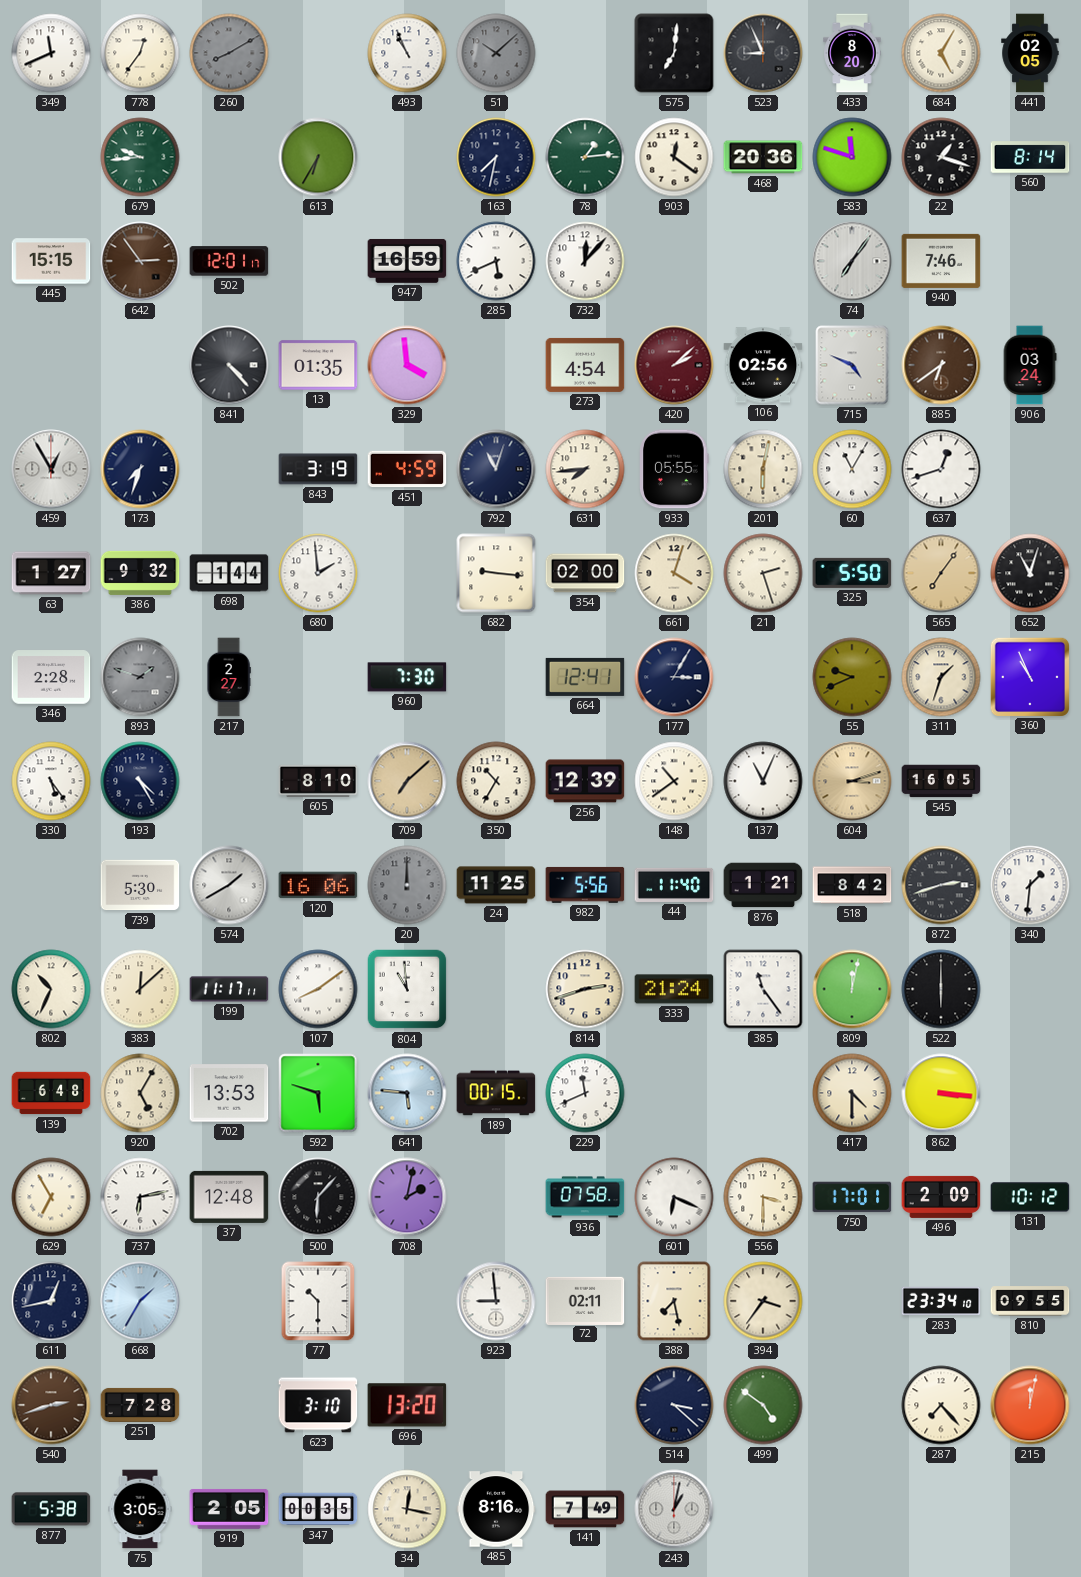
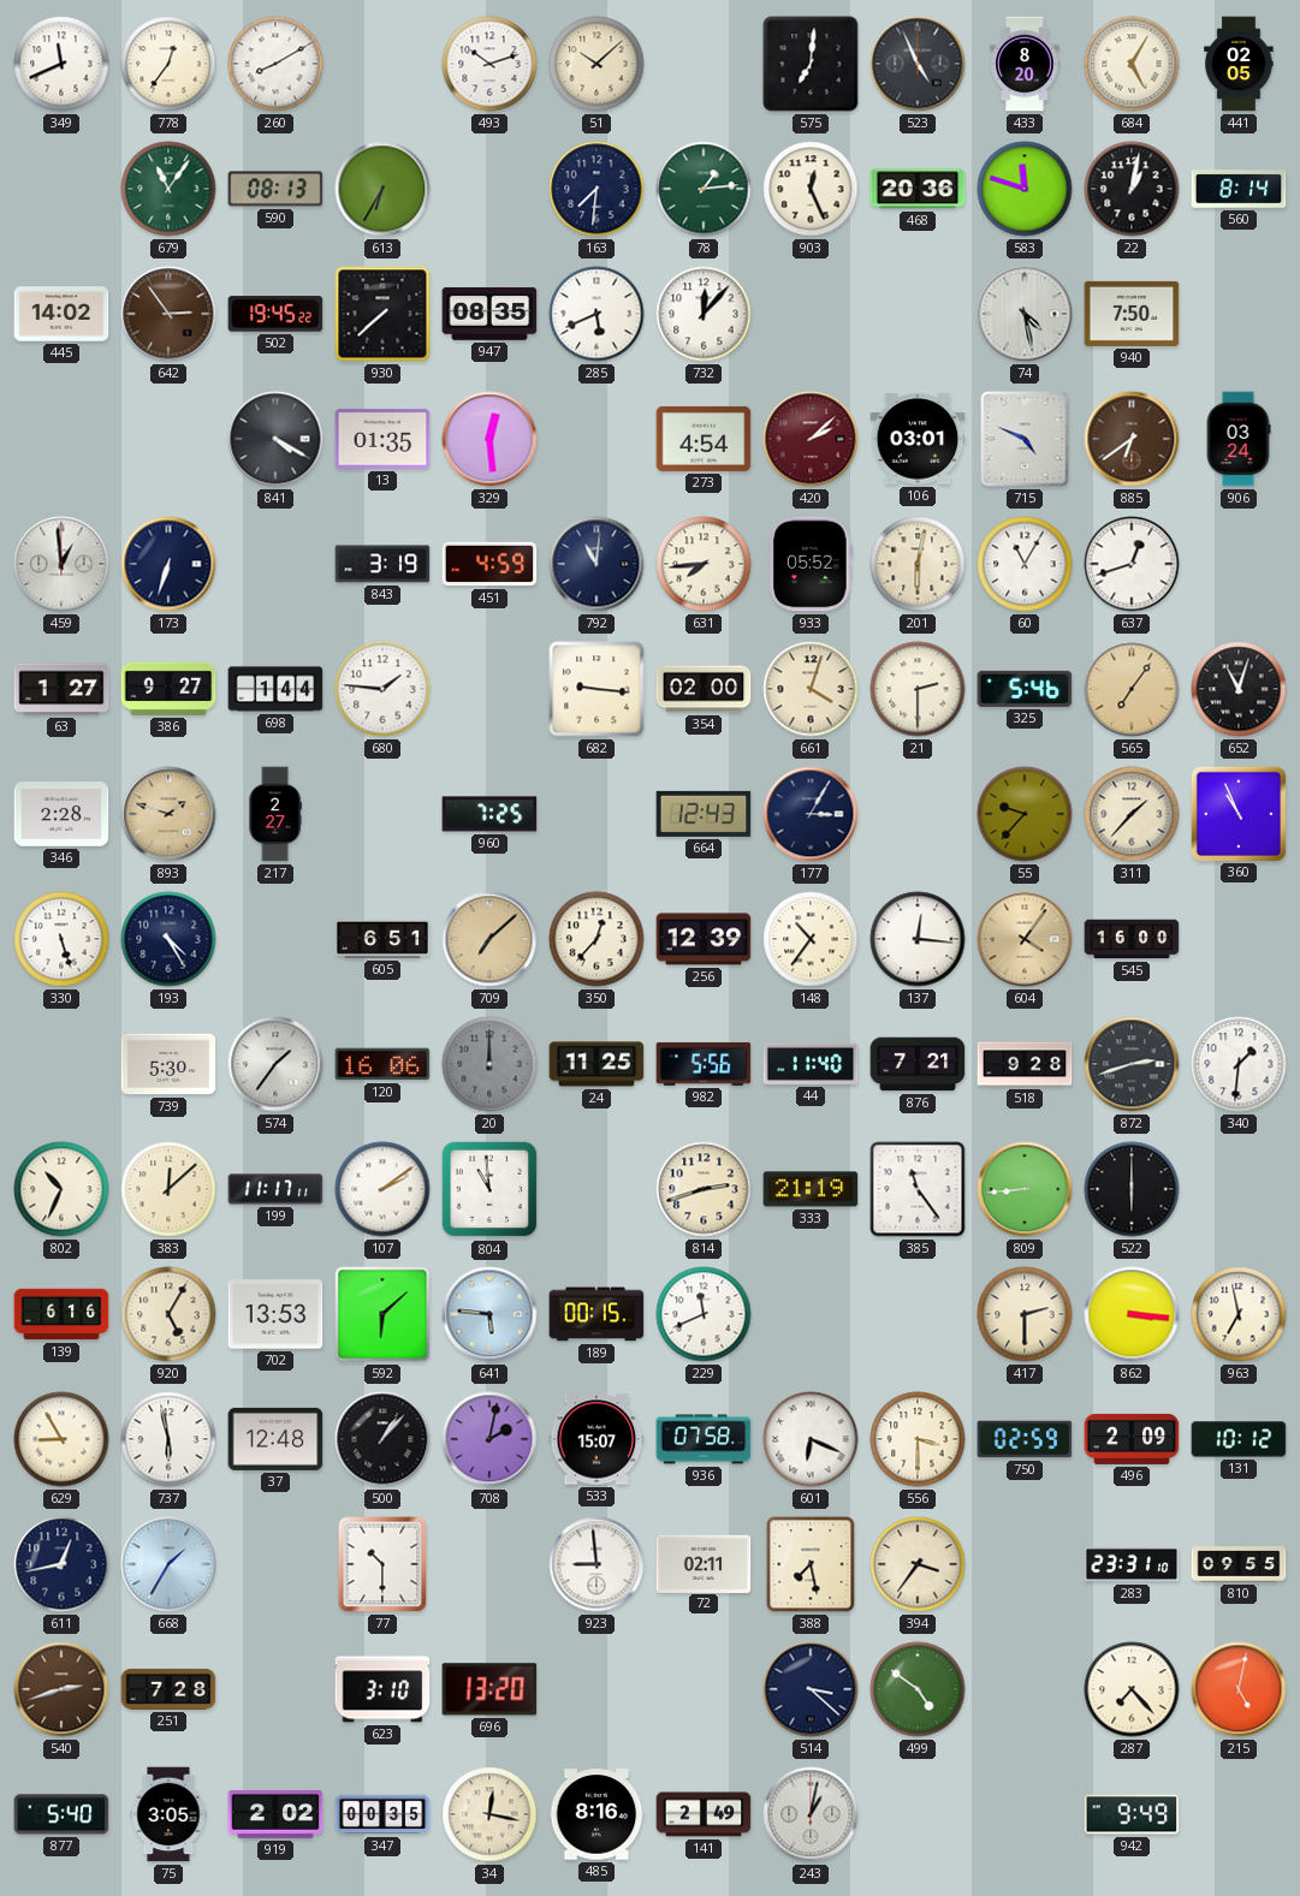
260 dial: grey -> white
493: 10:56 -> 10:12
51 dial: grey -> cream
523: 8:56 -> 4:56
679: 9:44 -> 11:06
590: none -> 08:13
163: 7:32 -> 7:31
903: 12:21 -> 12:26
22: 1:18 -> 1:02
445: 15:15 -> 14:02
502: 12:01 -> 19:45
930: none -> 7:38
947: 16:59 -> 08:35
74: 7:06 -> 4:28
940: 7:46 -> 7:50
841: 4:23 -> 4:20
329: 3:59 -> 12:29
106: 02:56 -> 03:01
459: 12:55 -> 12:59
173: 7:33 -> 6:33
792: 11:03 -> 11:01
933: 05:55 -> 05:52
386: 9:32 -> 9:27
680: 1:59 -> 1:46
21: 2:27 -> 2:30
325: 5:50 -> 5:46
893 dial: grey -> champagne
960: 7:30 -> 7:25
664: 12:41 -> 12:43
55: 9:41 -> 9:37
311: 1:33 -> 1:37
330: 5:24 -> 5:27
605: 8:10 -> 6:51
350: 10:35 -> 12:37
148: 10:39 -> 10:36
137: 11:04 -> 12:16
604: 3:12 -> 4:06
545: 16:05 -> 16:00
574: 1:40 -> 1:36
876: 1:21 -> 7:21
518: 8:42 -> 9:28
107: 8:09 -> 2:09
333: 21:24 -> 21:19
809: 12:02 -> 8:44
139: 6:48 -> 6:16
592: 5:48 -> 6:08
417: 4:30 -> 2:30
963: none -> 6:58
629: 6:55 -> 8:55
737: 6:13 -> 5:58
500: 6:07 -> 1:07
533: none -> 15:07
750: 17:01 -> 02:59
283: 23:34 -> 23:31
215: 12:02 -> 5:02
877: 5:38 -> 5:40
919: 2:05 -> 2:02
141: 7:49 -> 2:49
942: none -> 9:49
